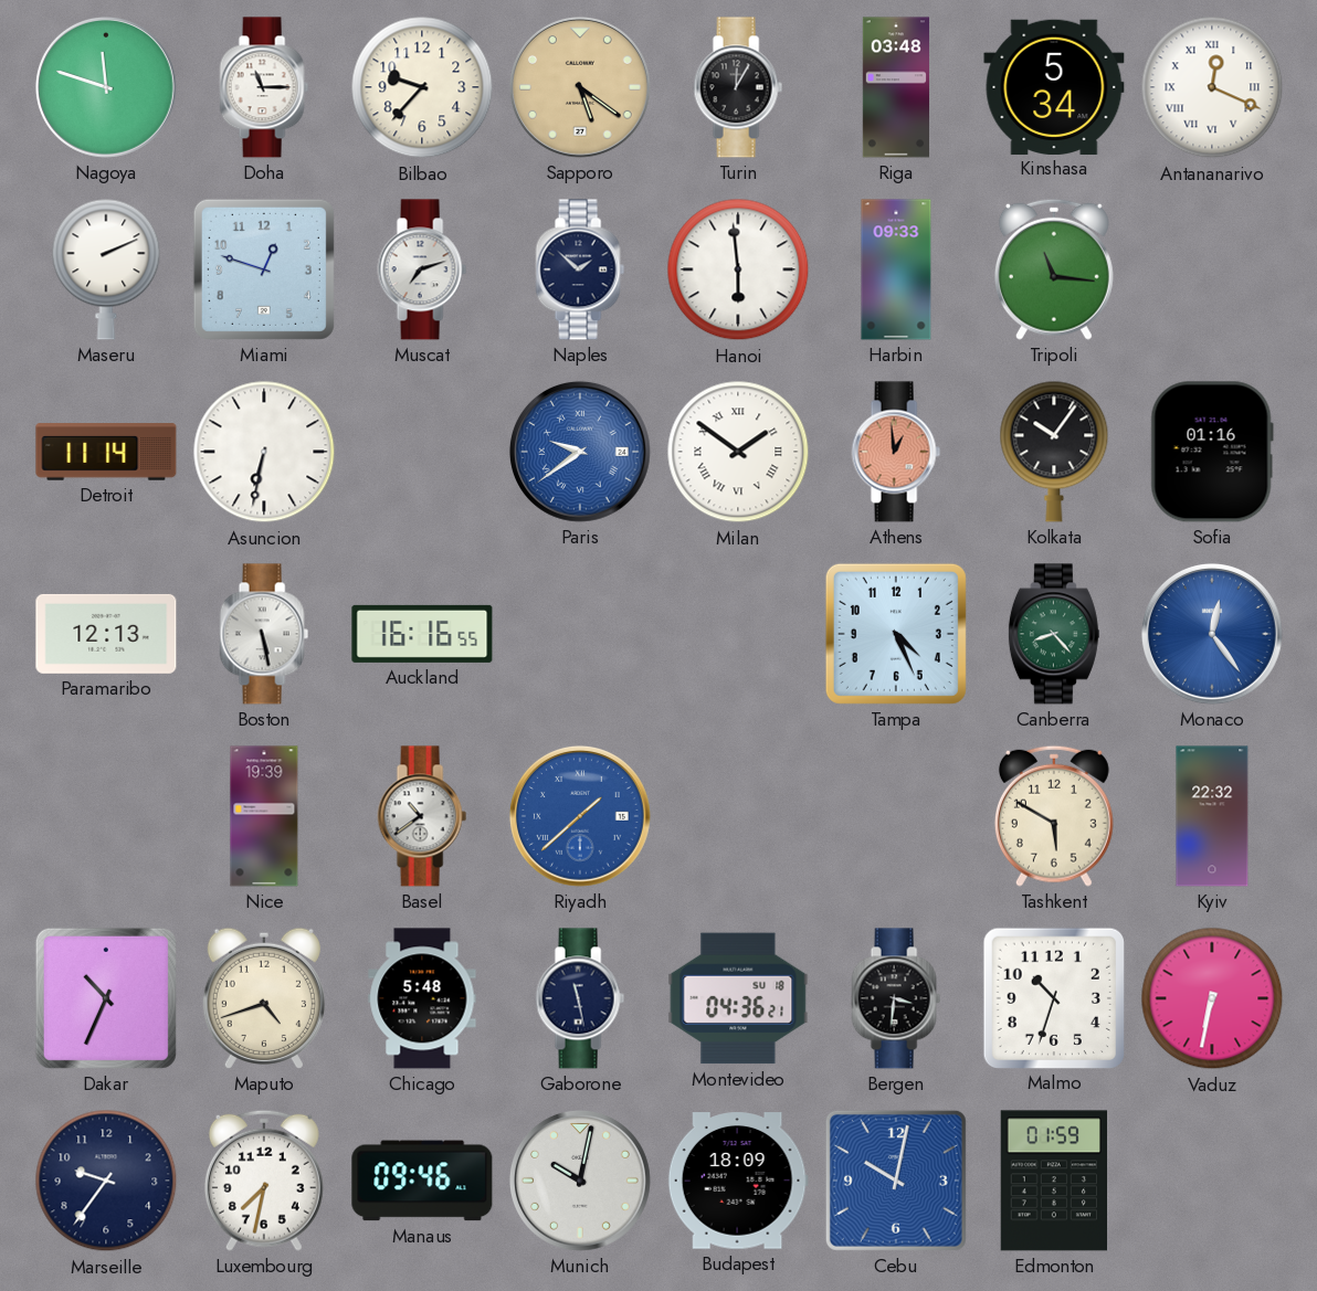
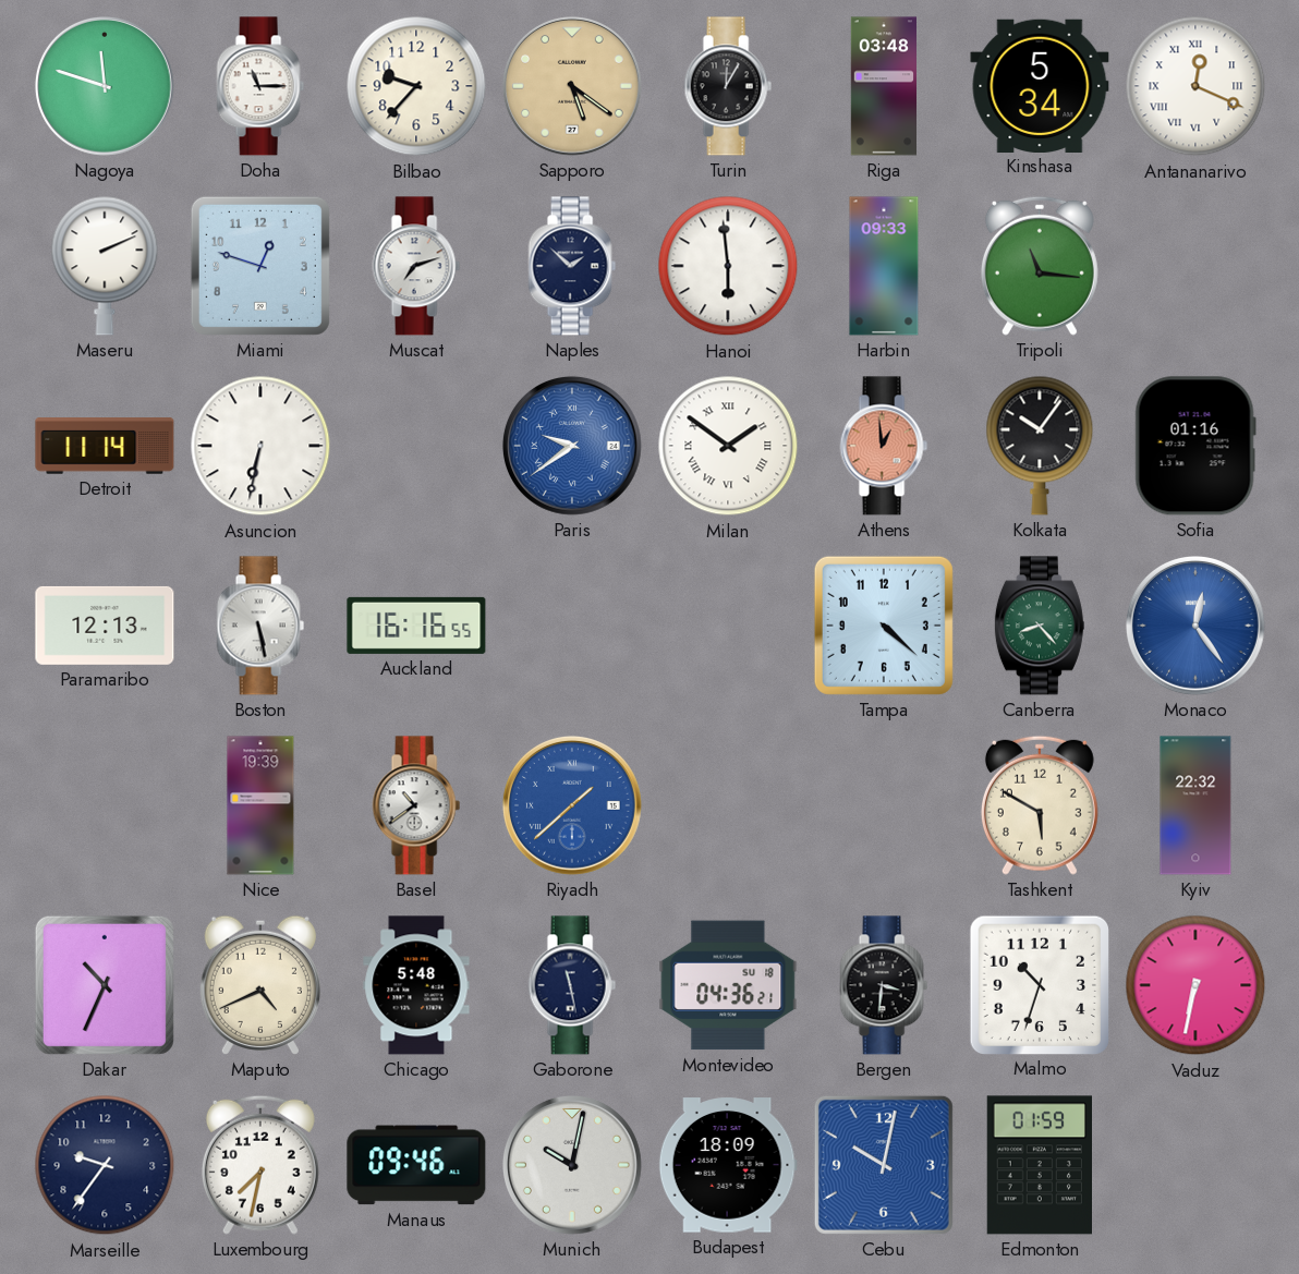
Tampa: 4:26 -> 4:22
Maputo: 4:42 -> 4:41
